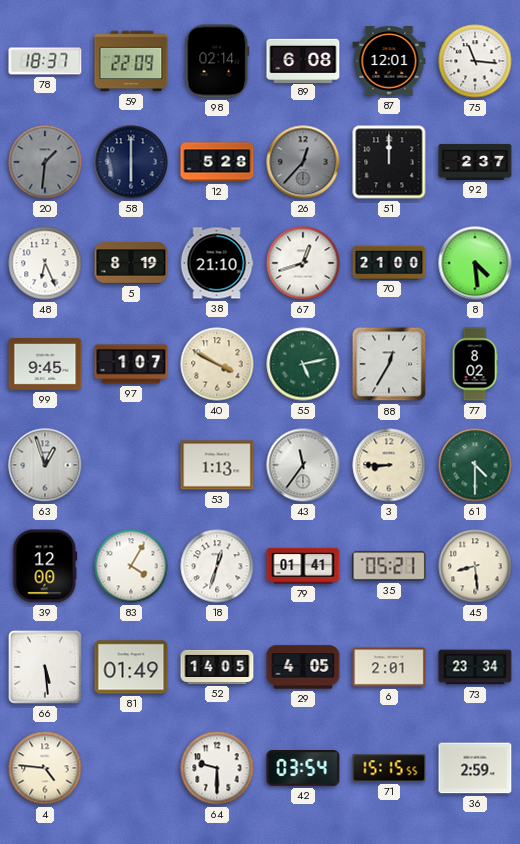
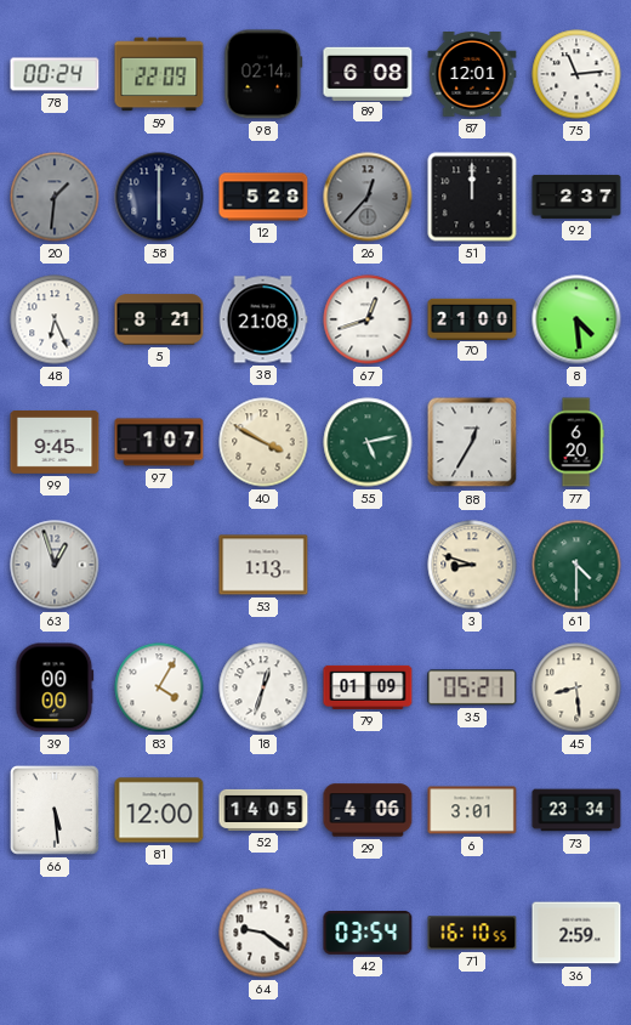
78: 18:37 -> 00:24
75: 11:16 -> 11:14
5: 8:19 -> 8:21
38: 21:10 -> 21:08
77: 8:02 -> 6:20
43: 11:36 -> none
3: 8:45 -> 8:48
39: 12:00 -> 00:00
79: 01:41 -> 01:09
81: 01:49 -> 12:00
29: 4:05 -> 4:06
6: 2:01 -> 3:01
4: 4:46 -> none
64: 9:30 -> 9:21
71: 15:15 -> 16:10
